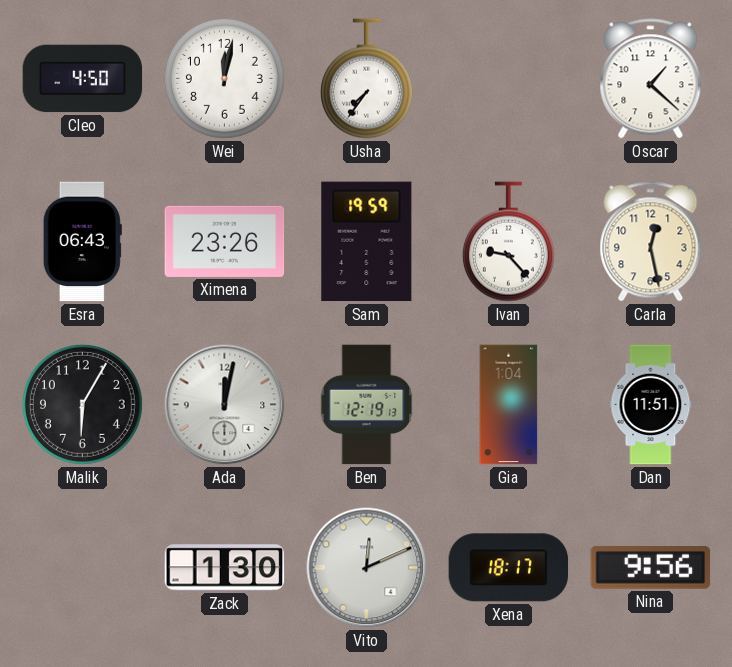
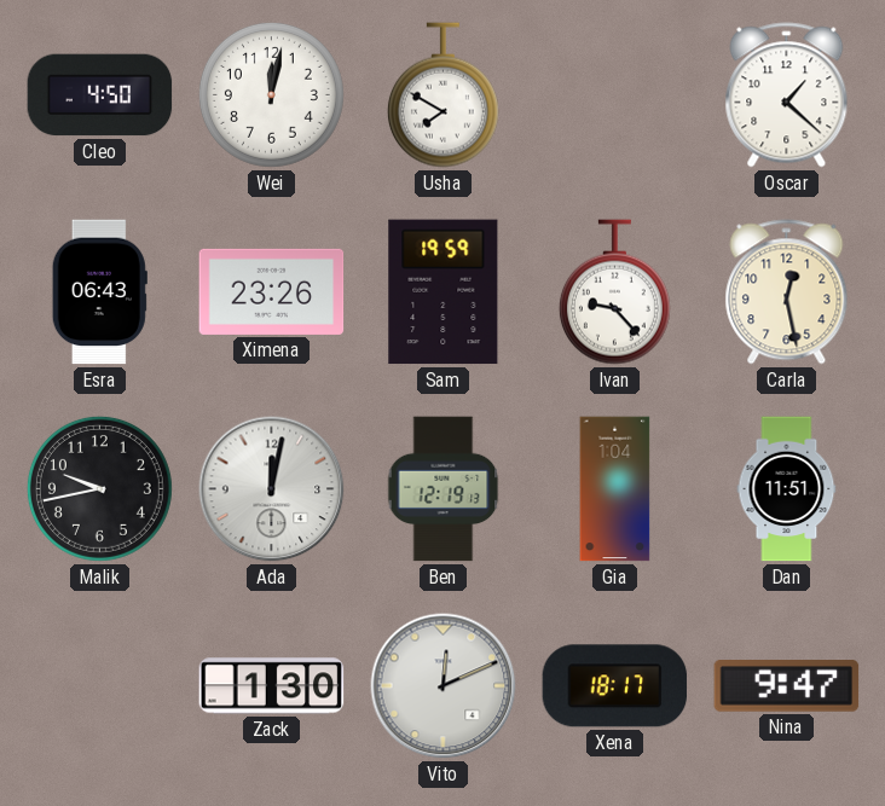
Usha: 7:36 -> 7:50
Malik: 6:05 -> 9:43
Nina: 9:56 -> 9:47
